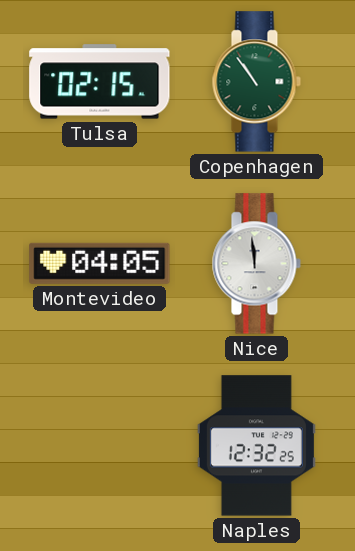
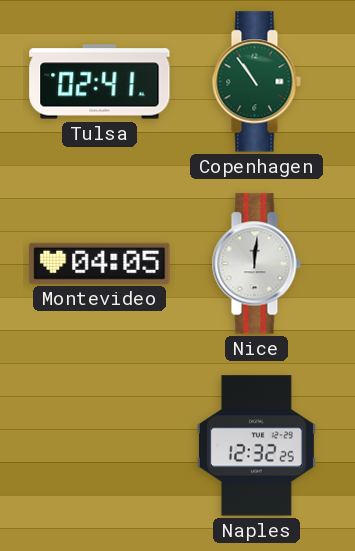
Tulsa: 02:15 -> 02:41
Nice: 11:59 -> 12:01
